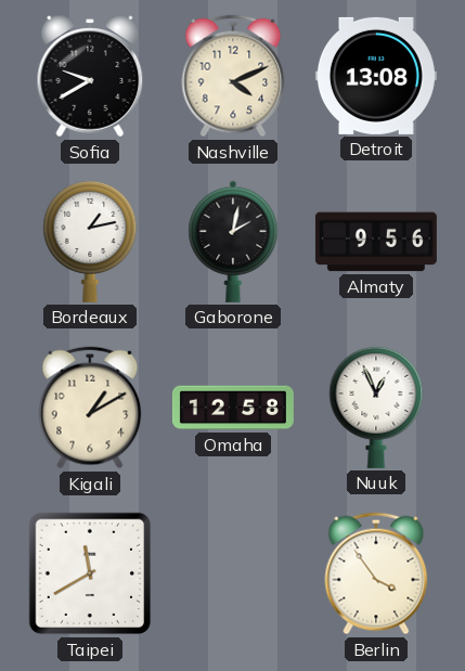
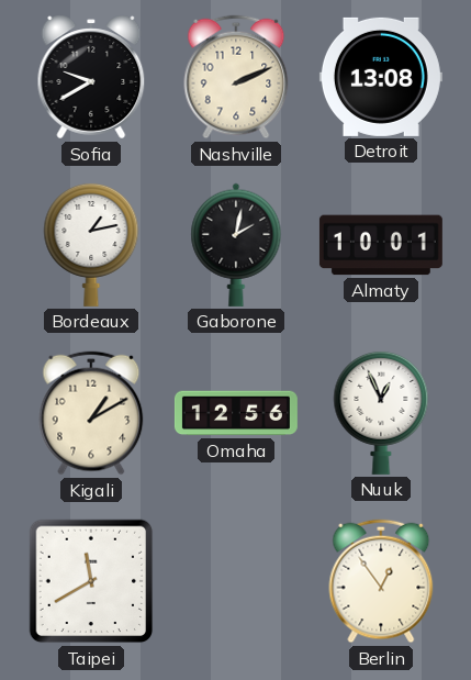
Nashville: 4:11 -> 2:11
Almaty: 9:56 -> 10:01
Omaha: 12:58 -> 12:56
Berlin: 3:54 -> 12:54
